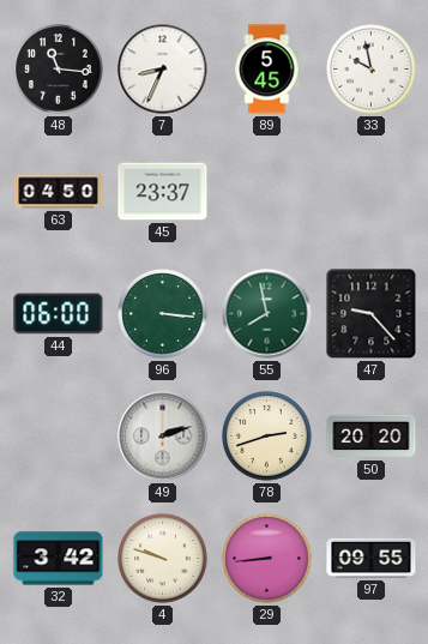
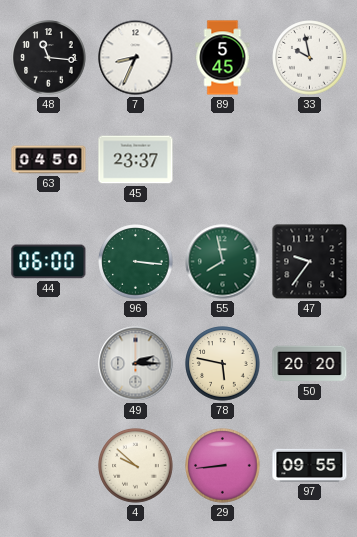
47: 9:23 -> 9:36
49: 2:12 -> 2:15
78: 2:42 -> 5:47
32: 3:42 -> none
4: 9:48 -> 9:52
